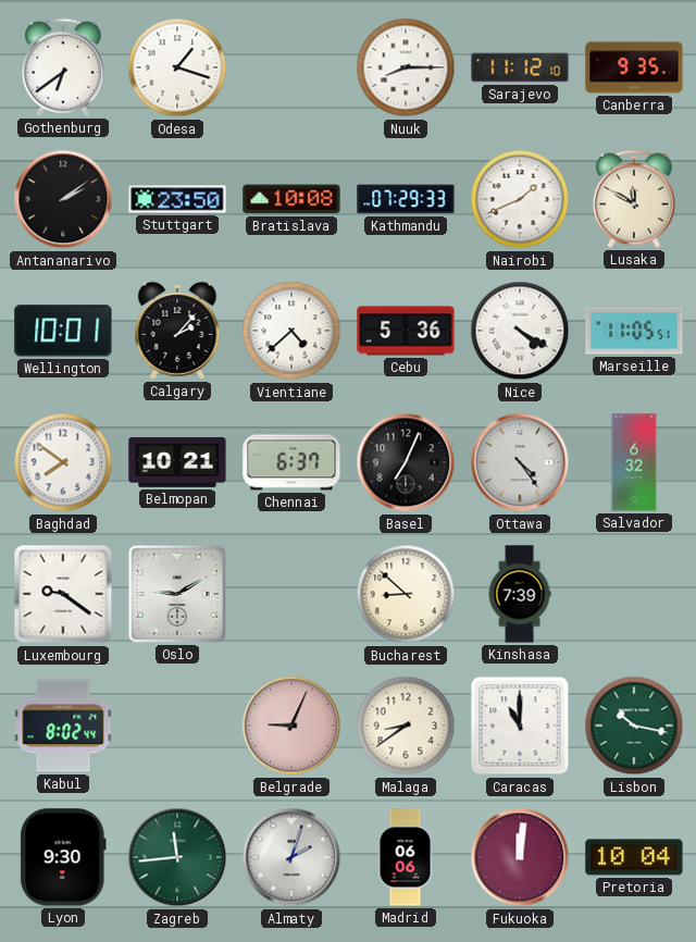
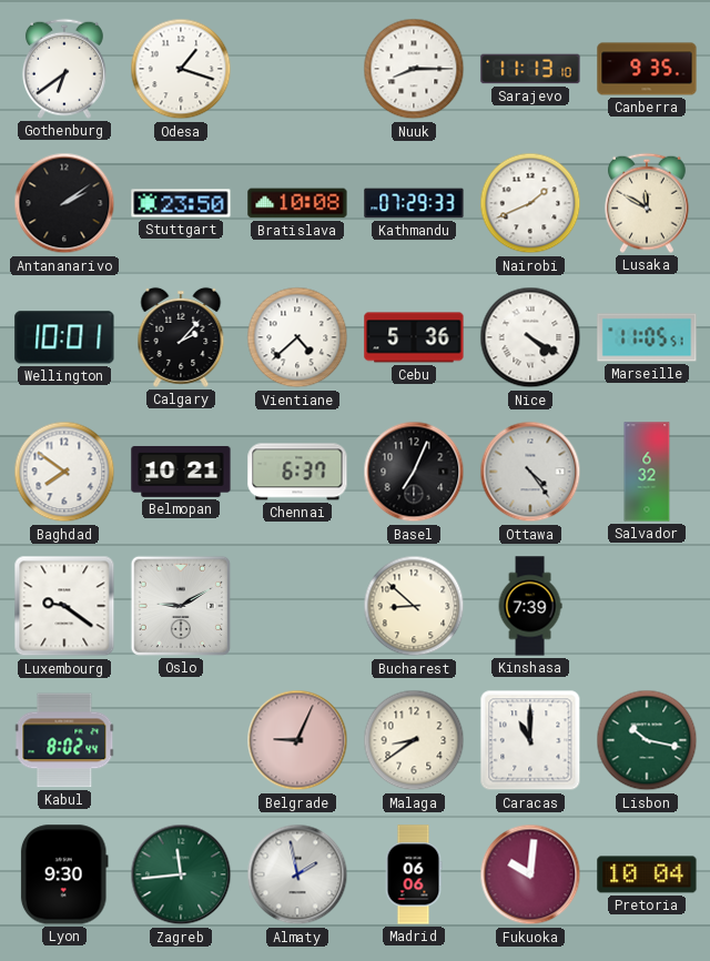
Sarajevo: 11:12 -> 11:13
Almaty: 2:03 -> 1:58
Fukuoka: 12:01 -> 10:01
